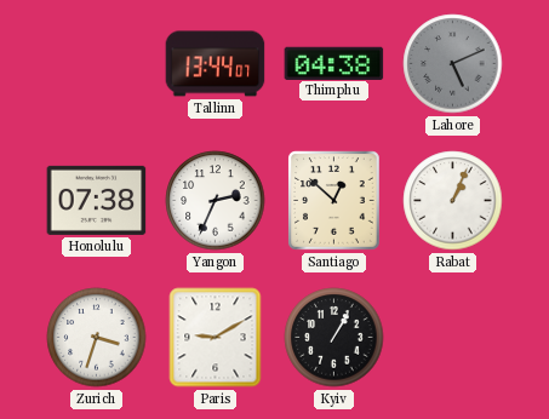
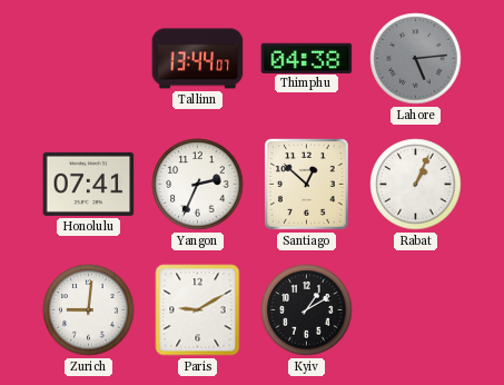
Lahore: 5:11 -> 5:14
Honolulu: 07:38 -> 07:41
Zurich: 3:33 -> 9:01
Kyiv: 1:05 -> 1:10
